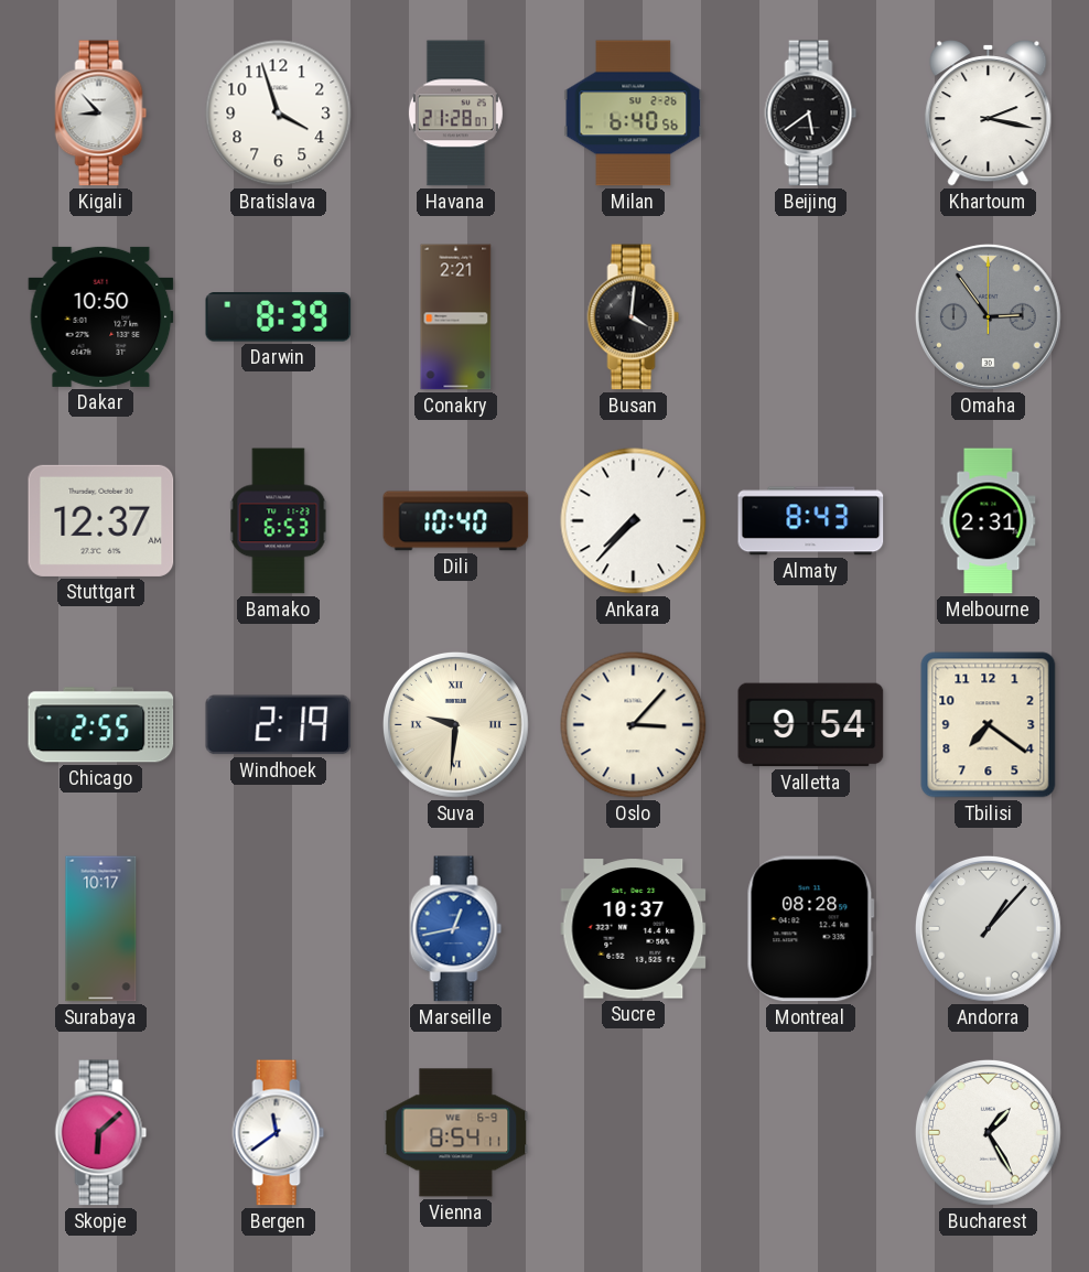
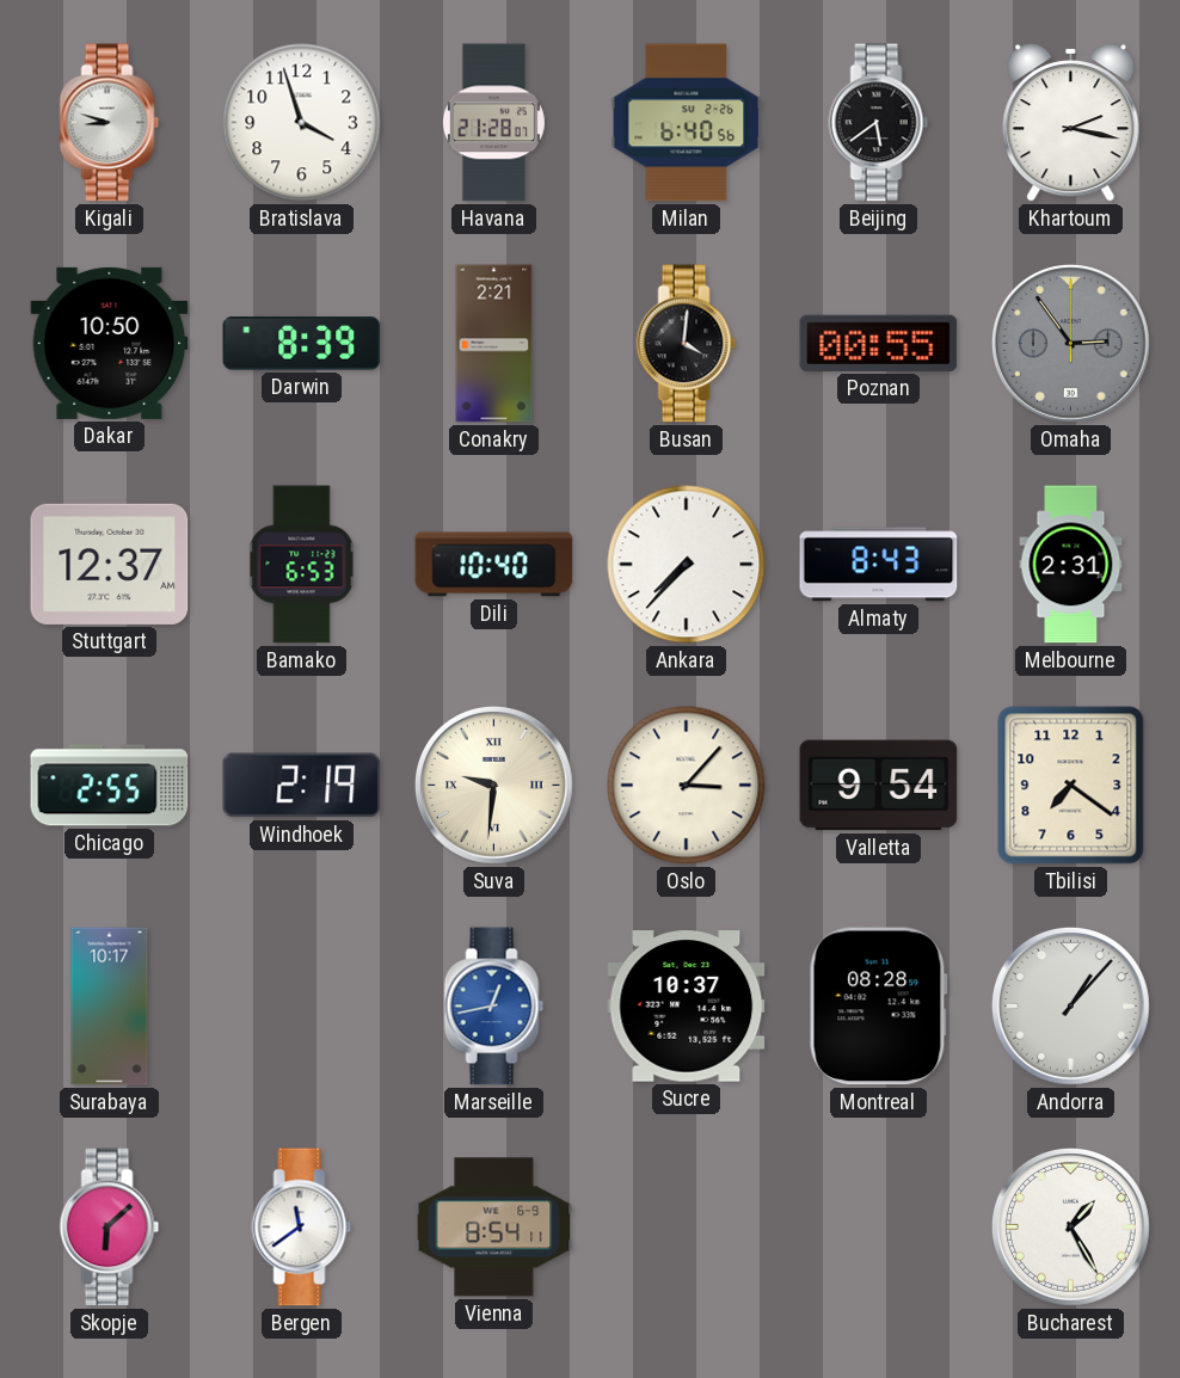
Kigali: 8:53 -> 8:48
Poznan: none -> 00:55
